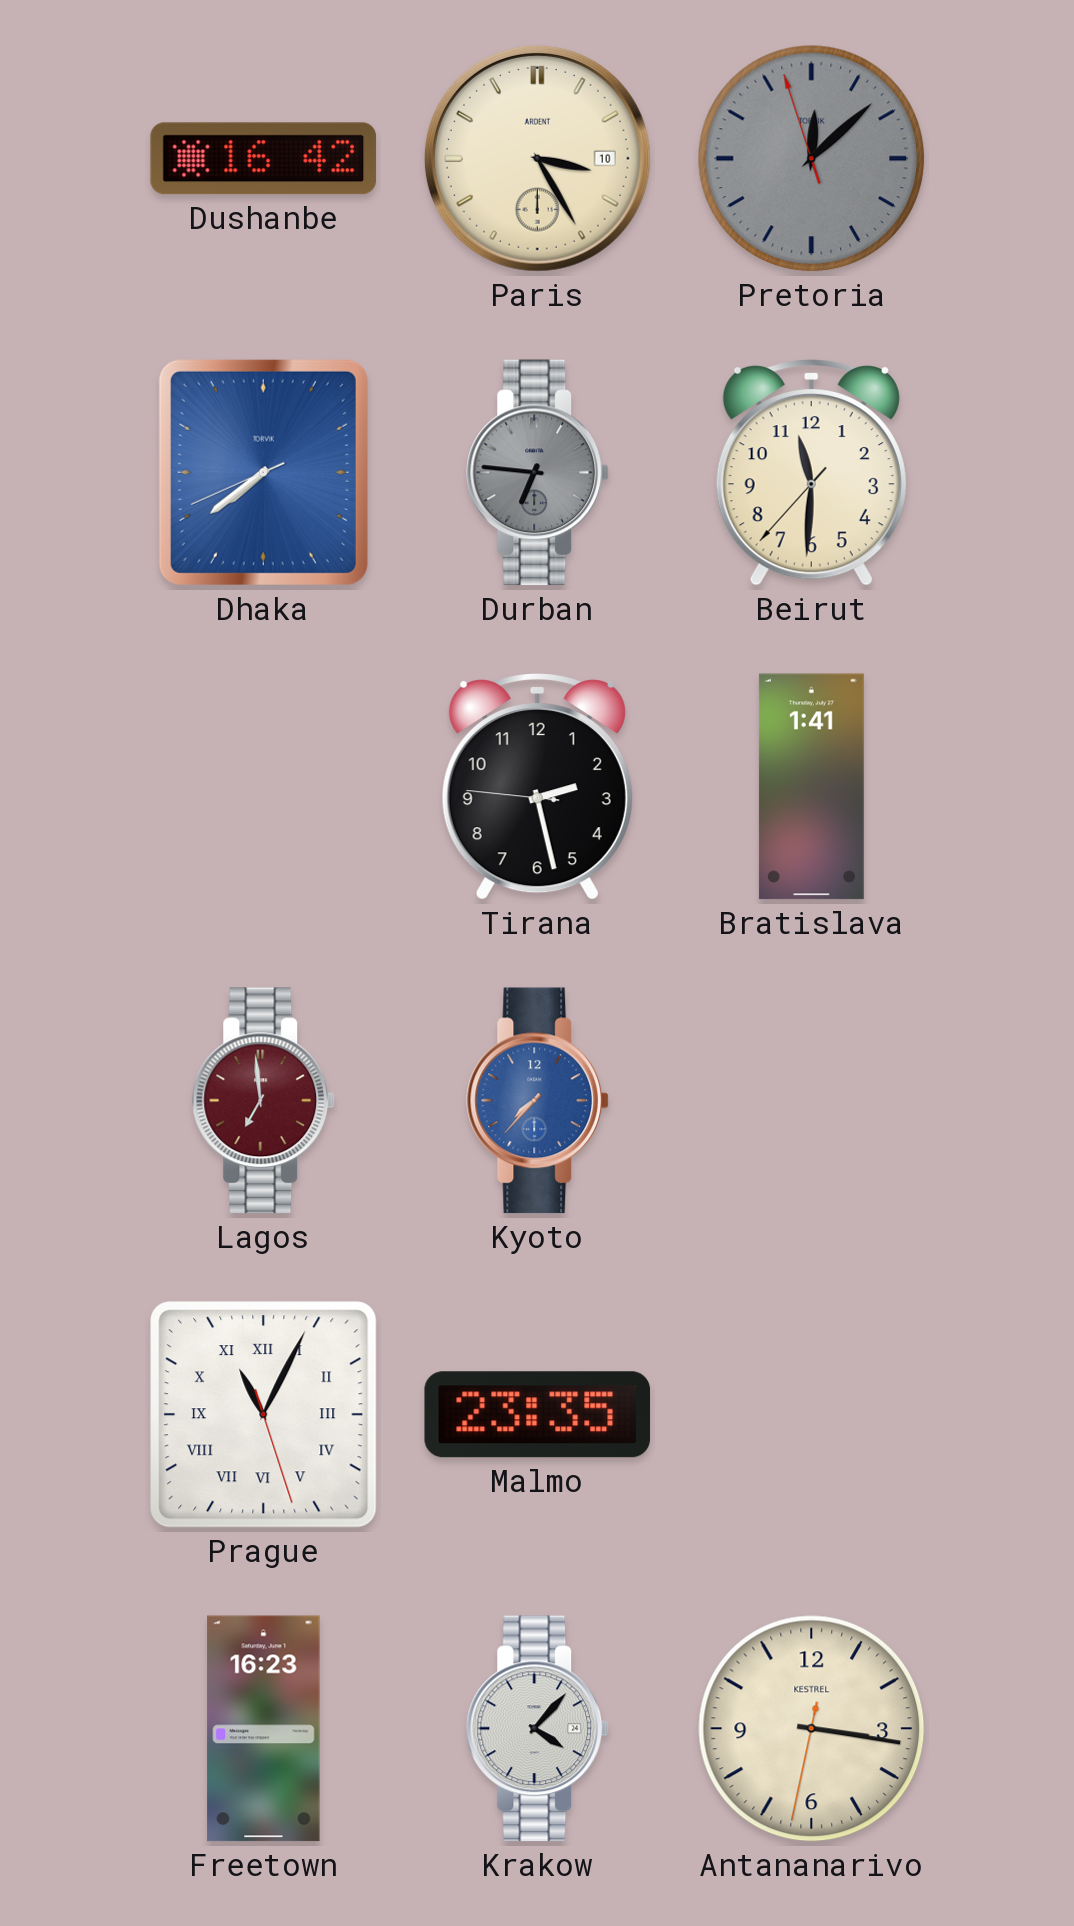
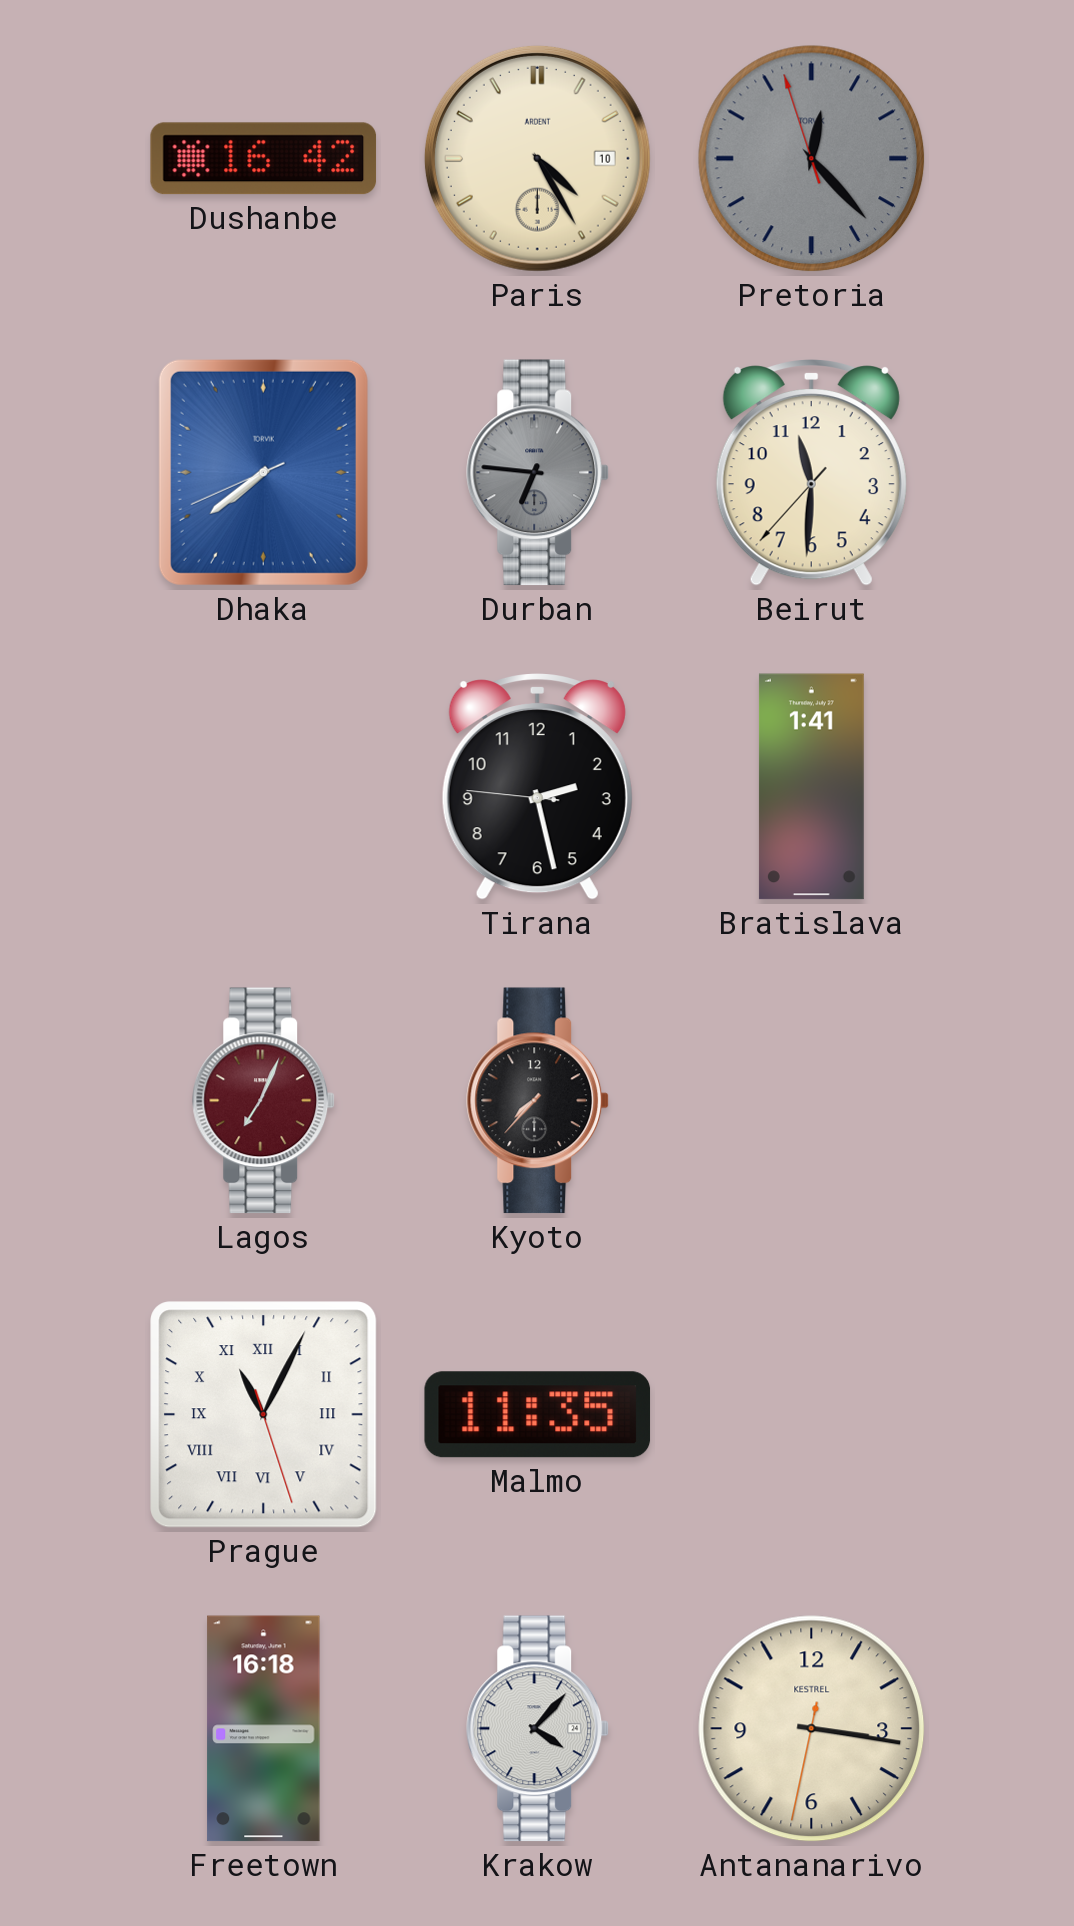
Paris: 3:25 -> 4:25
Pretoria: 12:07 -> 12:22
Lagos: 6:59 -> 7:04
Kyoto dial: blue -> black
Malmo: 23:35 -> 11:35
Freetown: 16:23 -> 16:18
